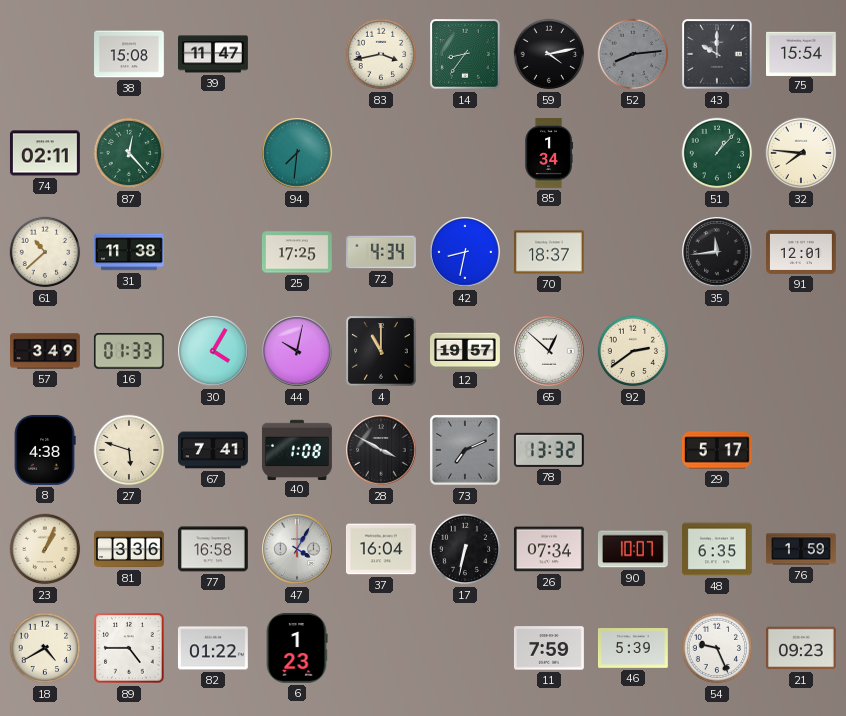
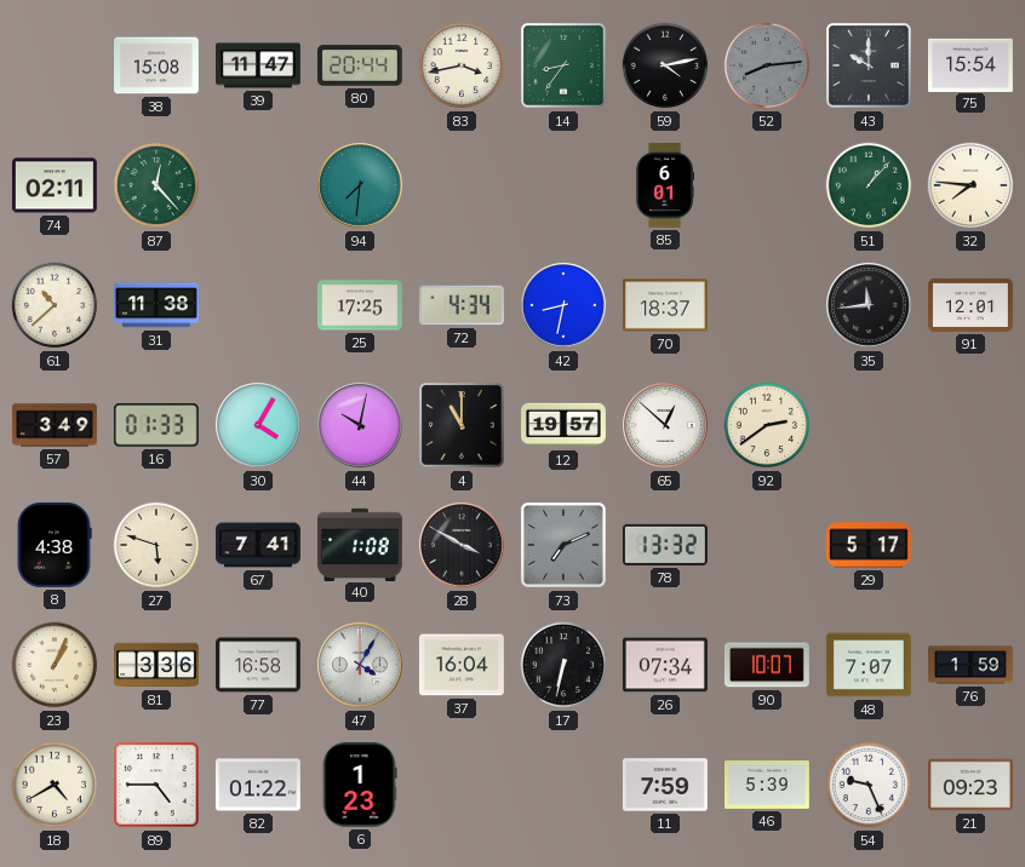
80: none -> 20:44
85: 1:34 -> 6:01
48: 6:35 -> 7:07
